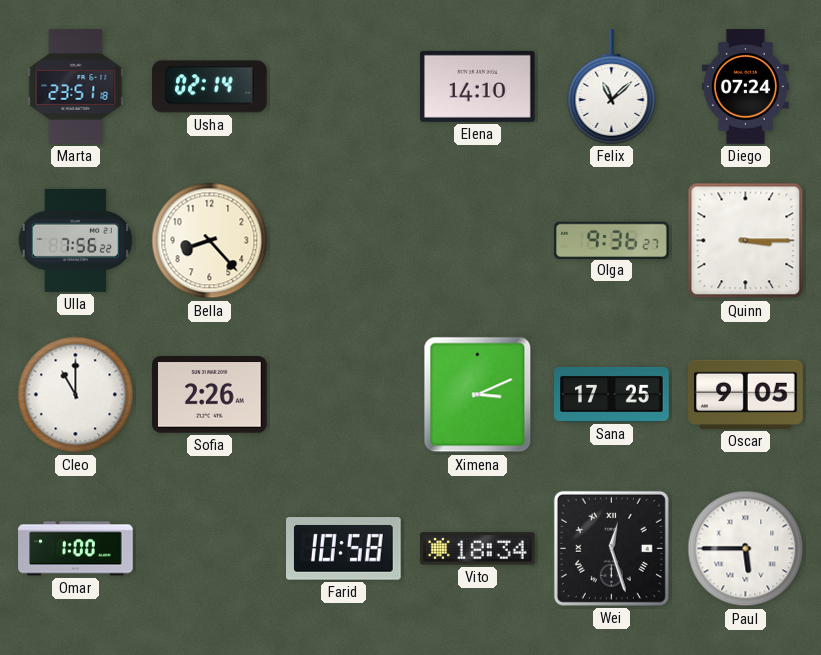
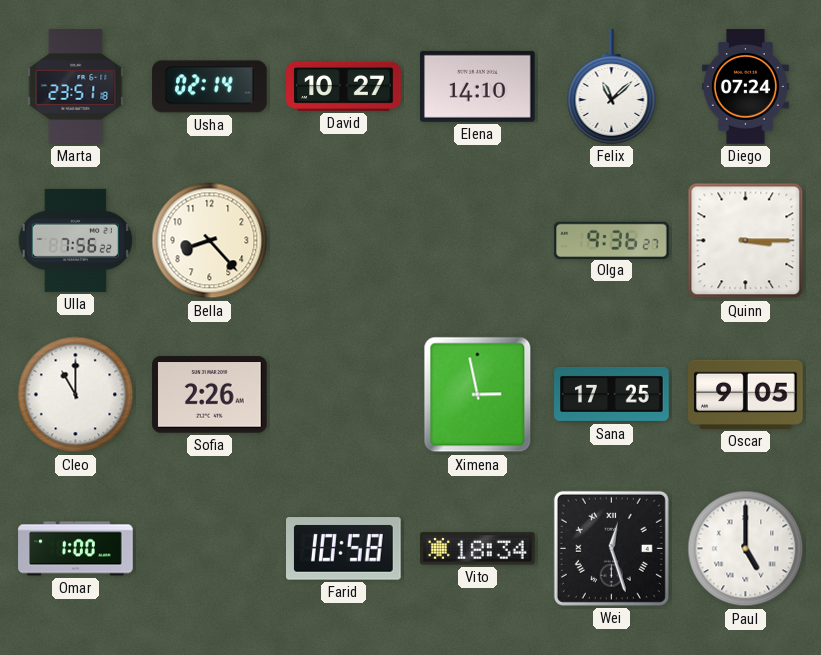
David: none -> 10:27
Ximena: 3:11 -> 2:58
Paul: 5:45 -> 5:00
